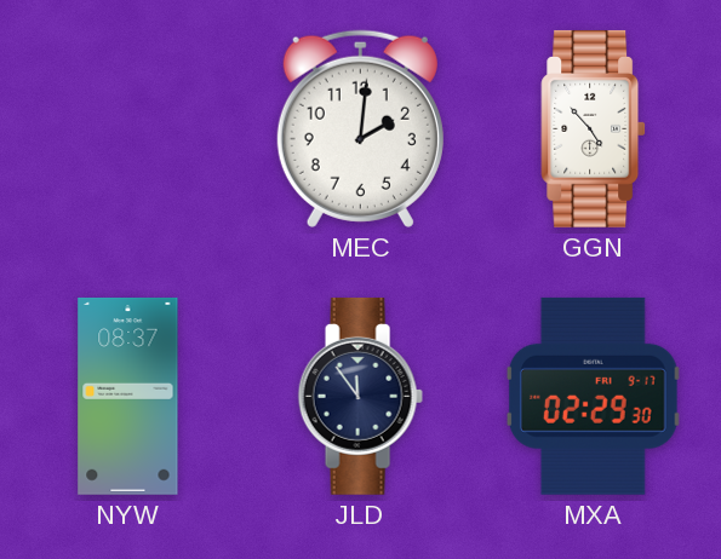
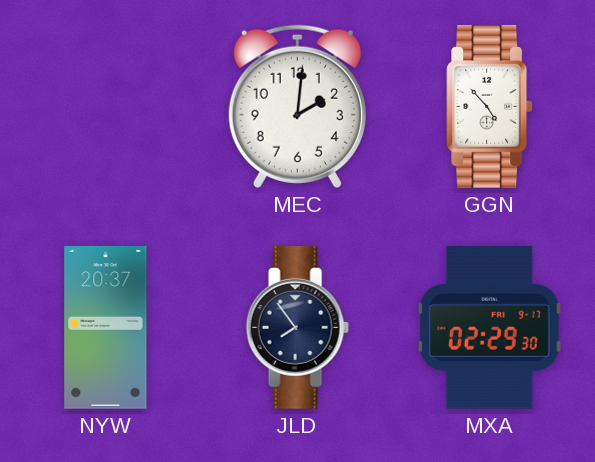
NYW: 08:37 -> 20:37
JLD: 11:54 -> 7:54
